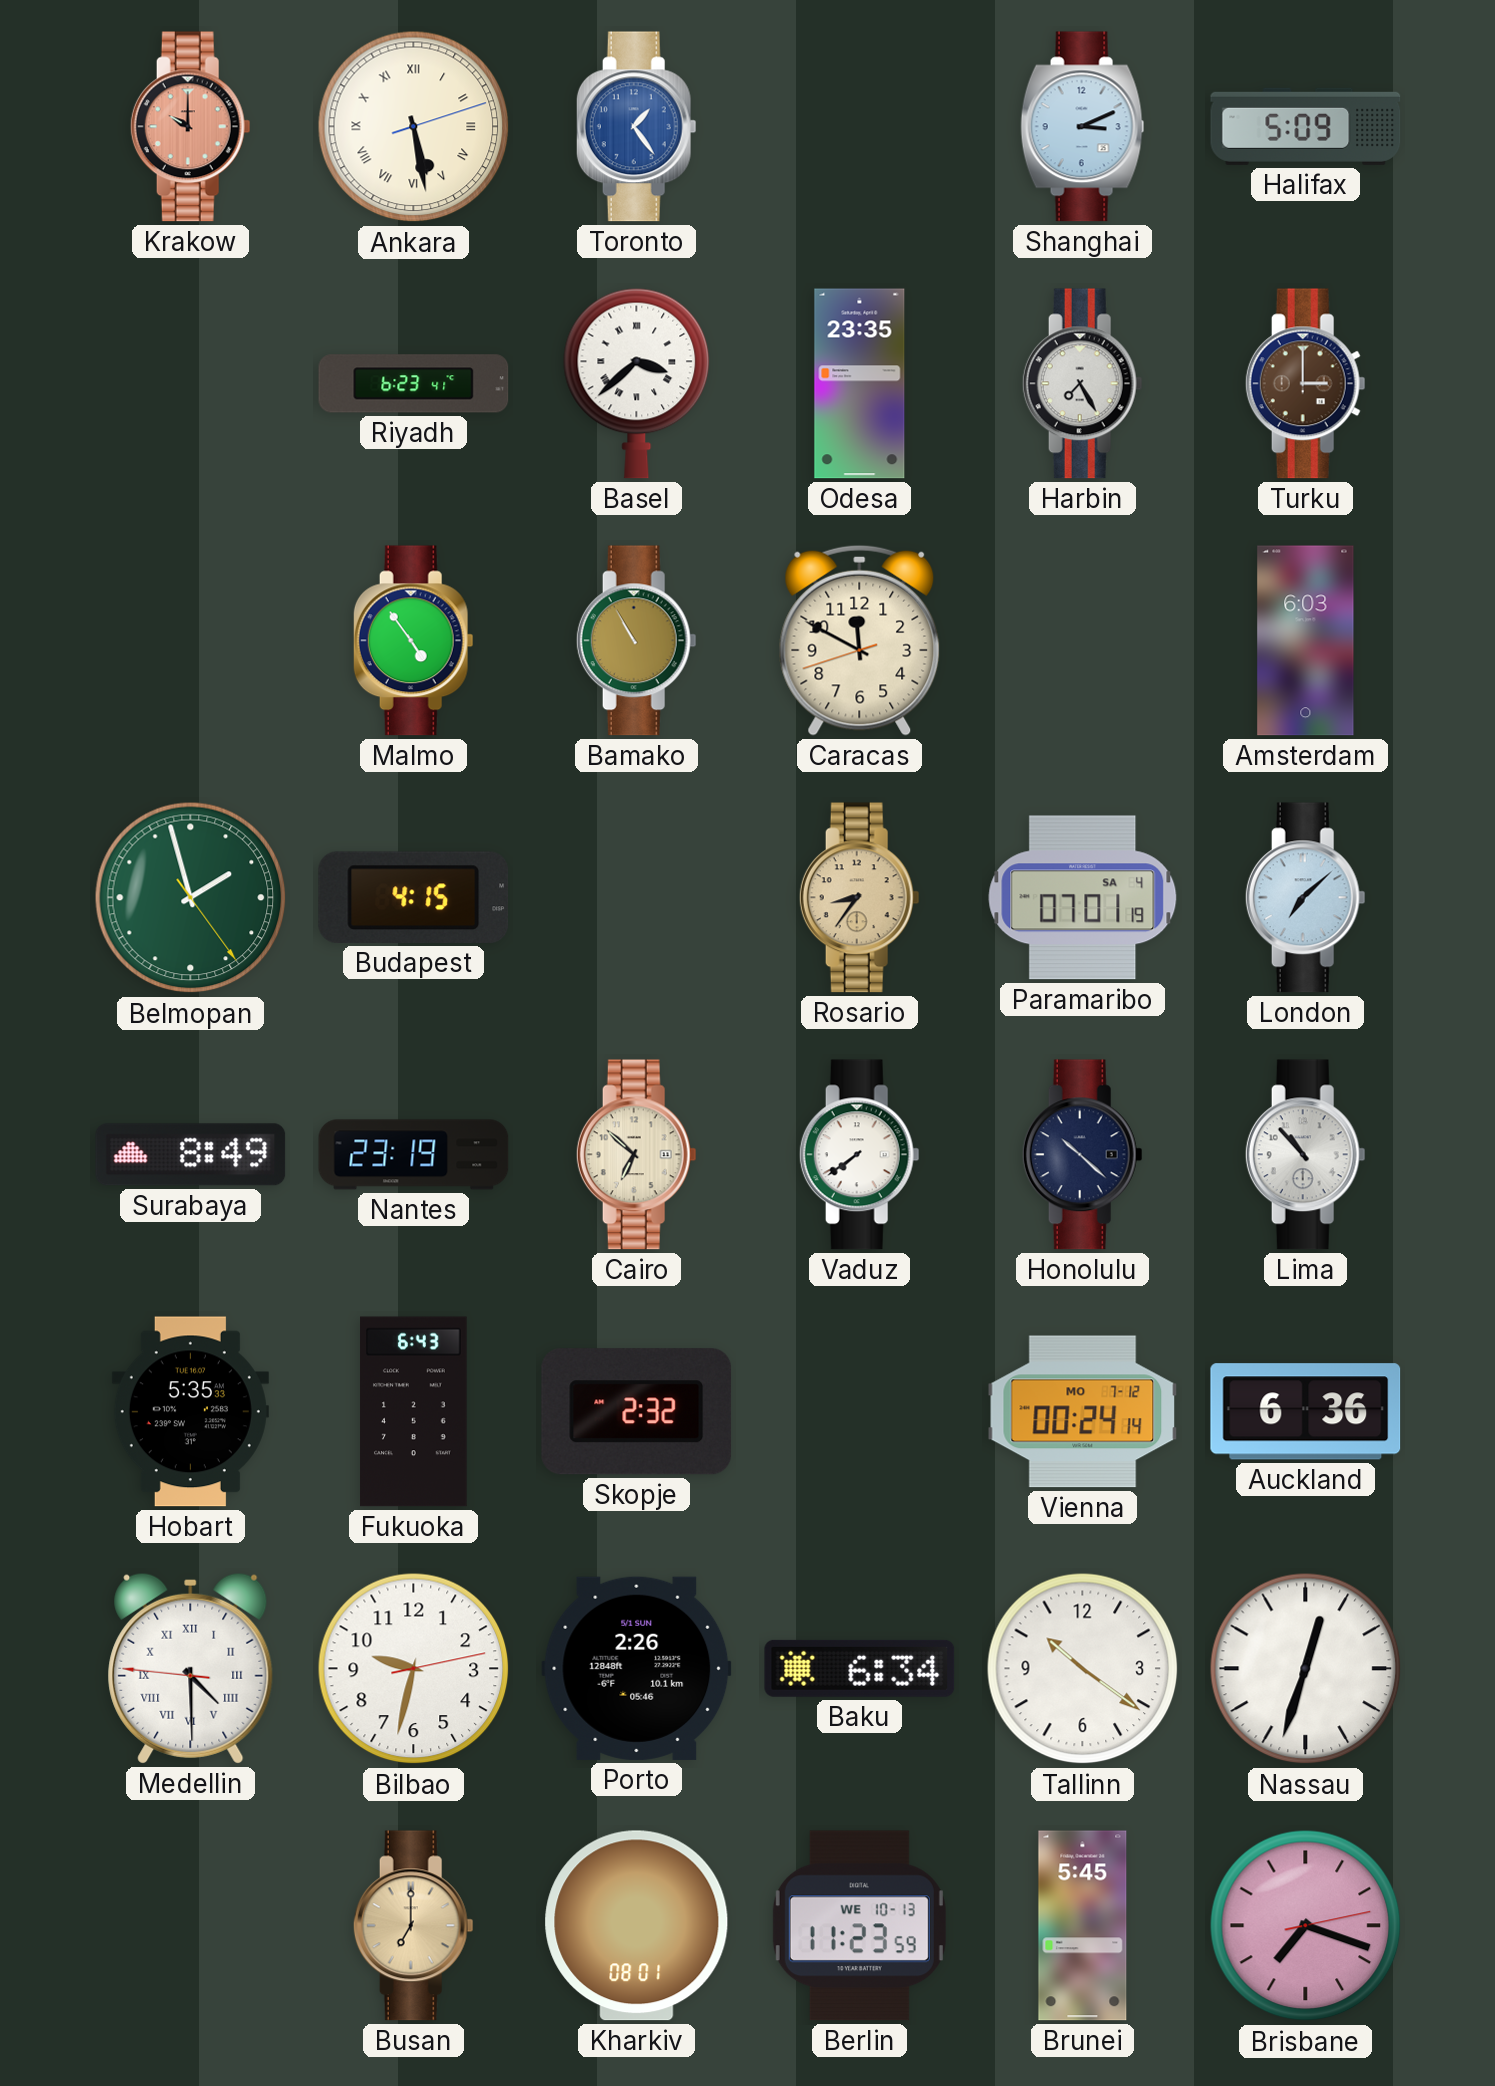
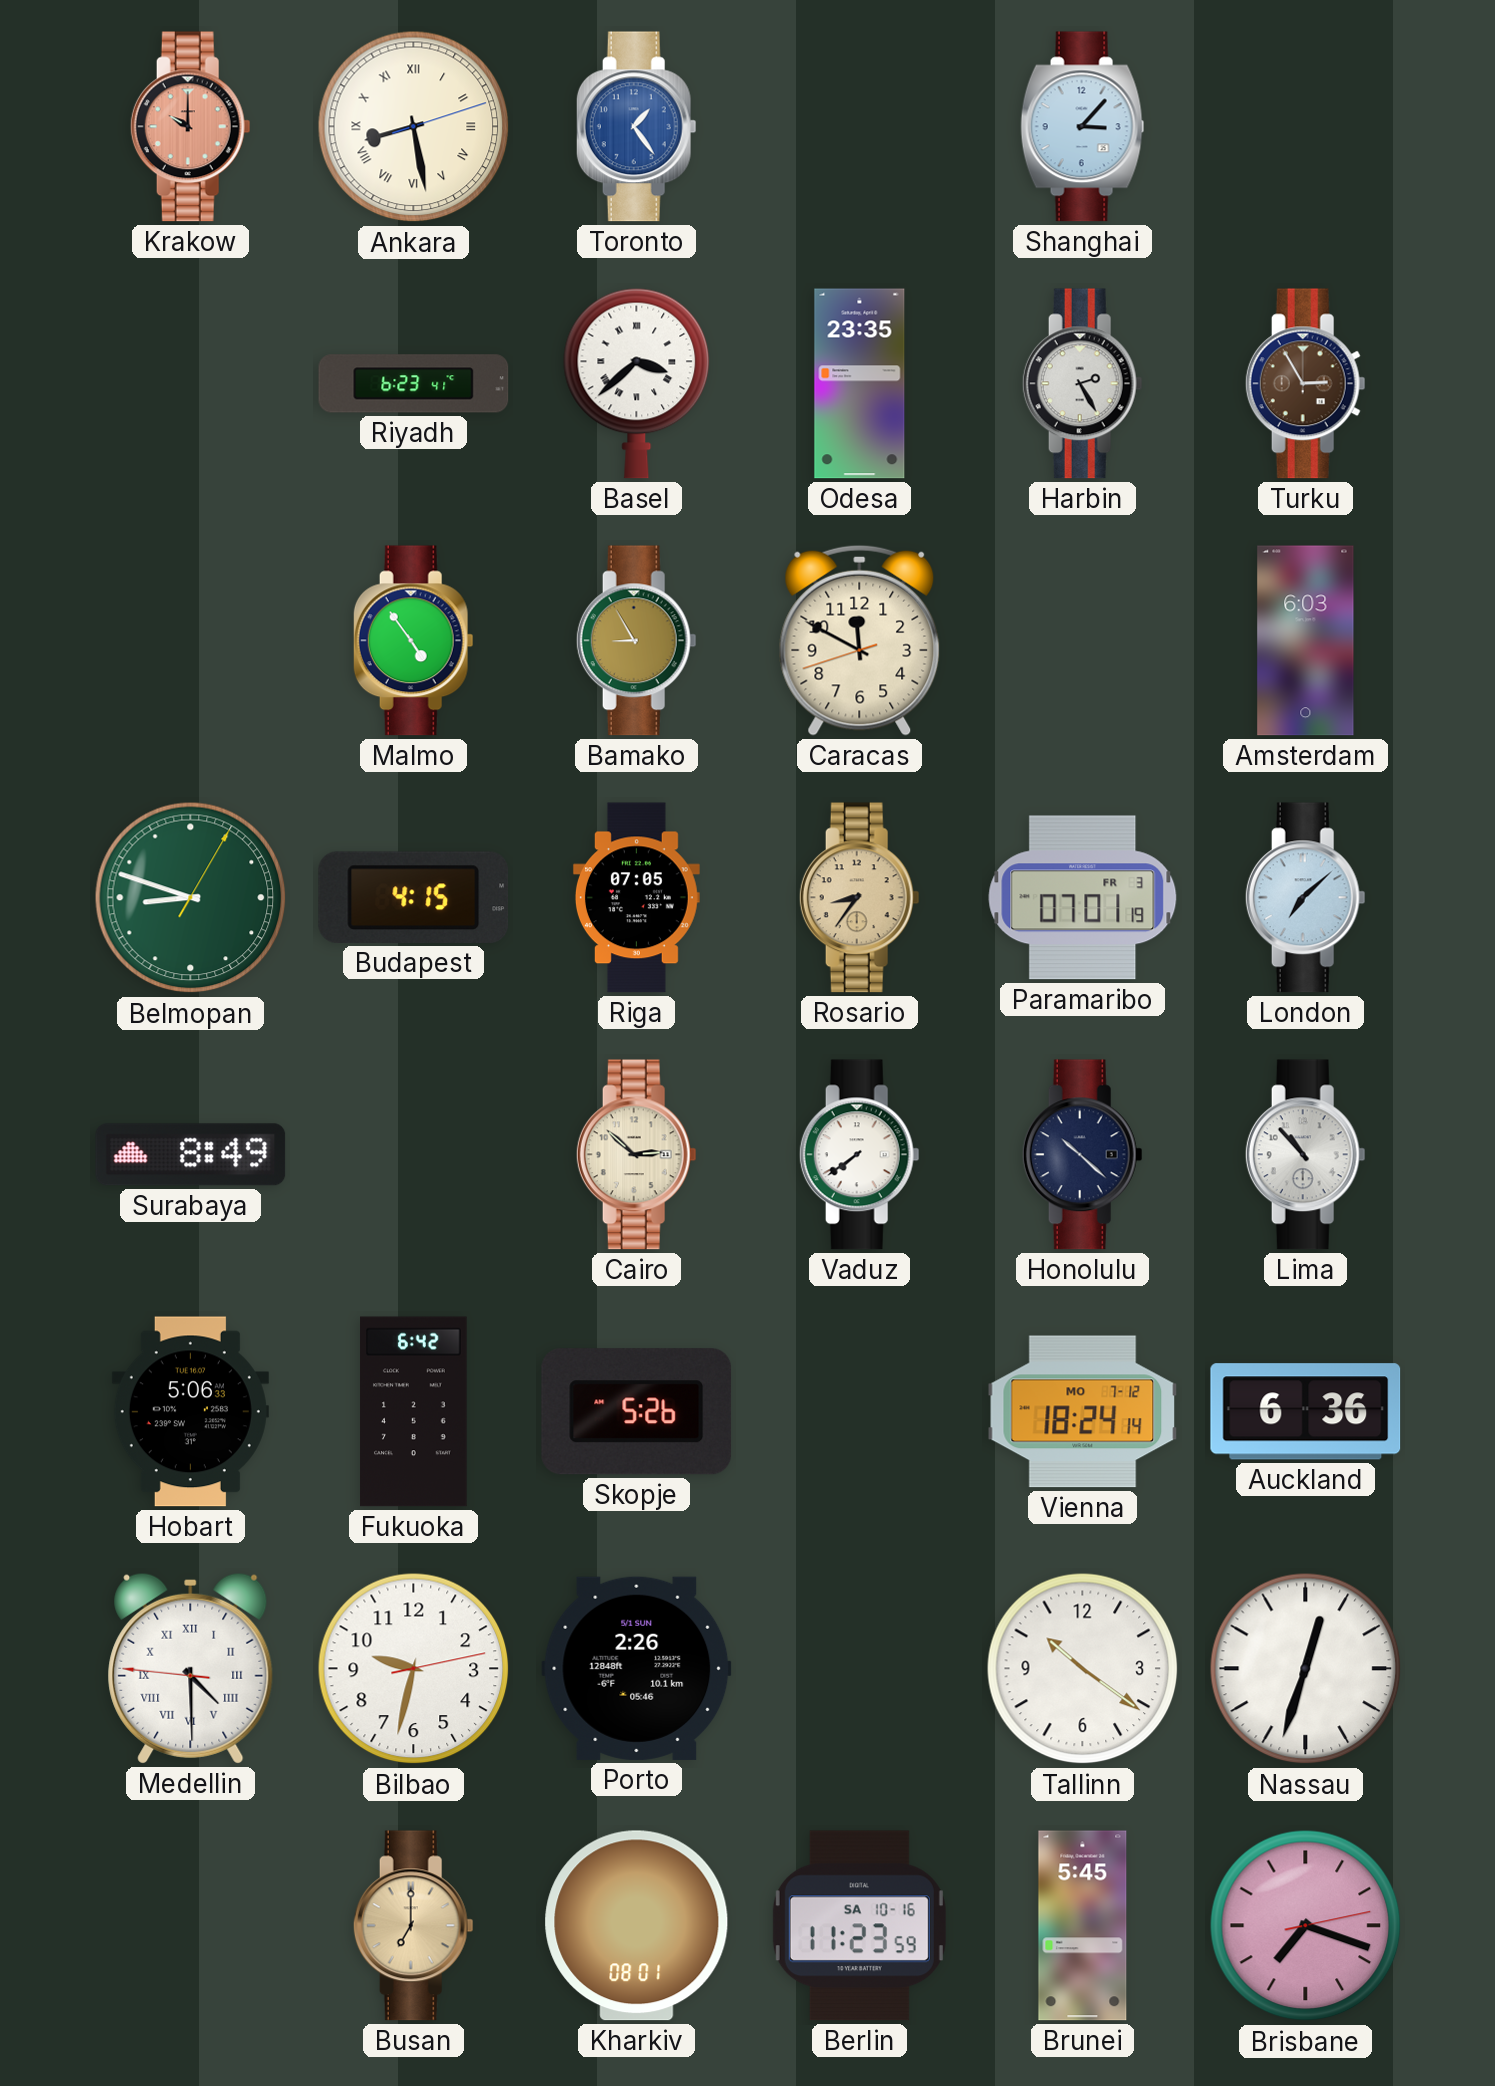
Ankara: 5:28 -> 8:28
Shanghai: 3:11 -> 3:07
Halifax: 5:09 -> none
Harbin: 7:25 -> 2:25
Turku: 3:00 -> 2:55
Bamako: 10:55 -> 8:55
Belmopan: 1:57 -> 8:48
Riga: none -> 07:05
Paramaribo date: SA 4 -> FR 3
Nantes: 23:19 -> none
Cairo: 6:52 -> 2:52
Hobart: 5:35 -> 5:06
Fukuoka: 6:43 -> 6:42
Skopje: 2:32 -> 5:26
Vienna: 00:24 -> 18:24
Baku: 6:34 -> none
Berlin date: WE 10-13 -> SA 10-16
